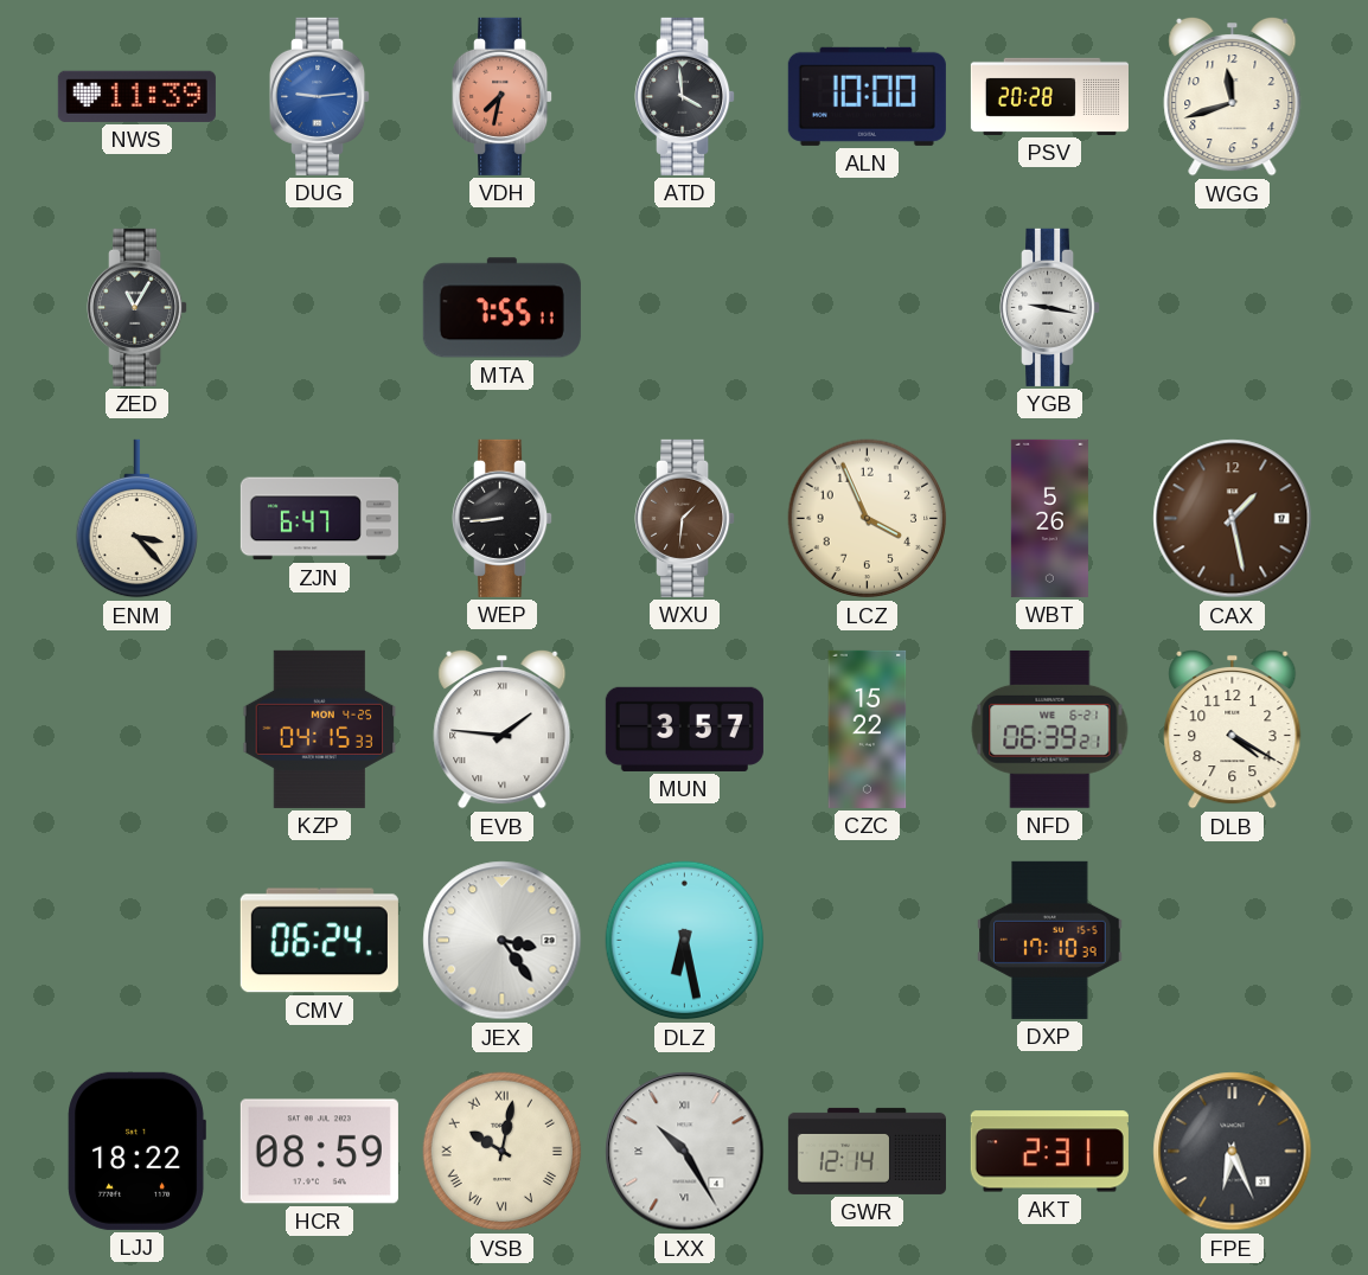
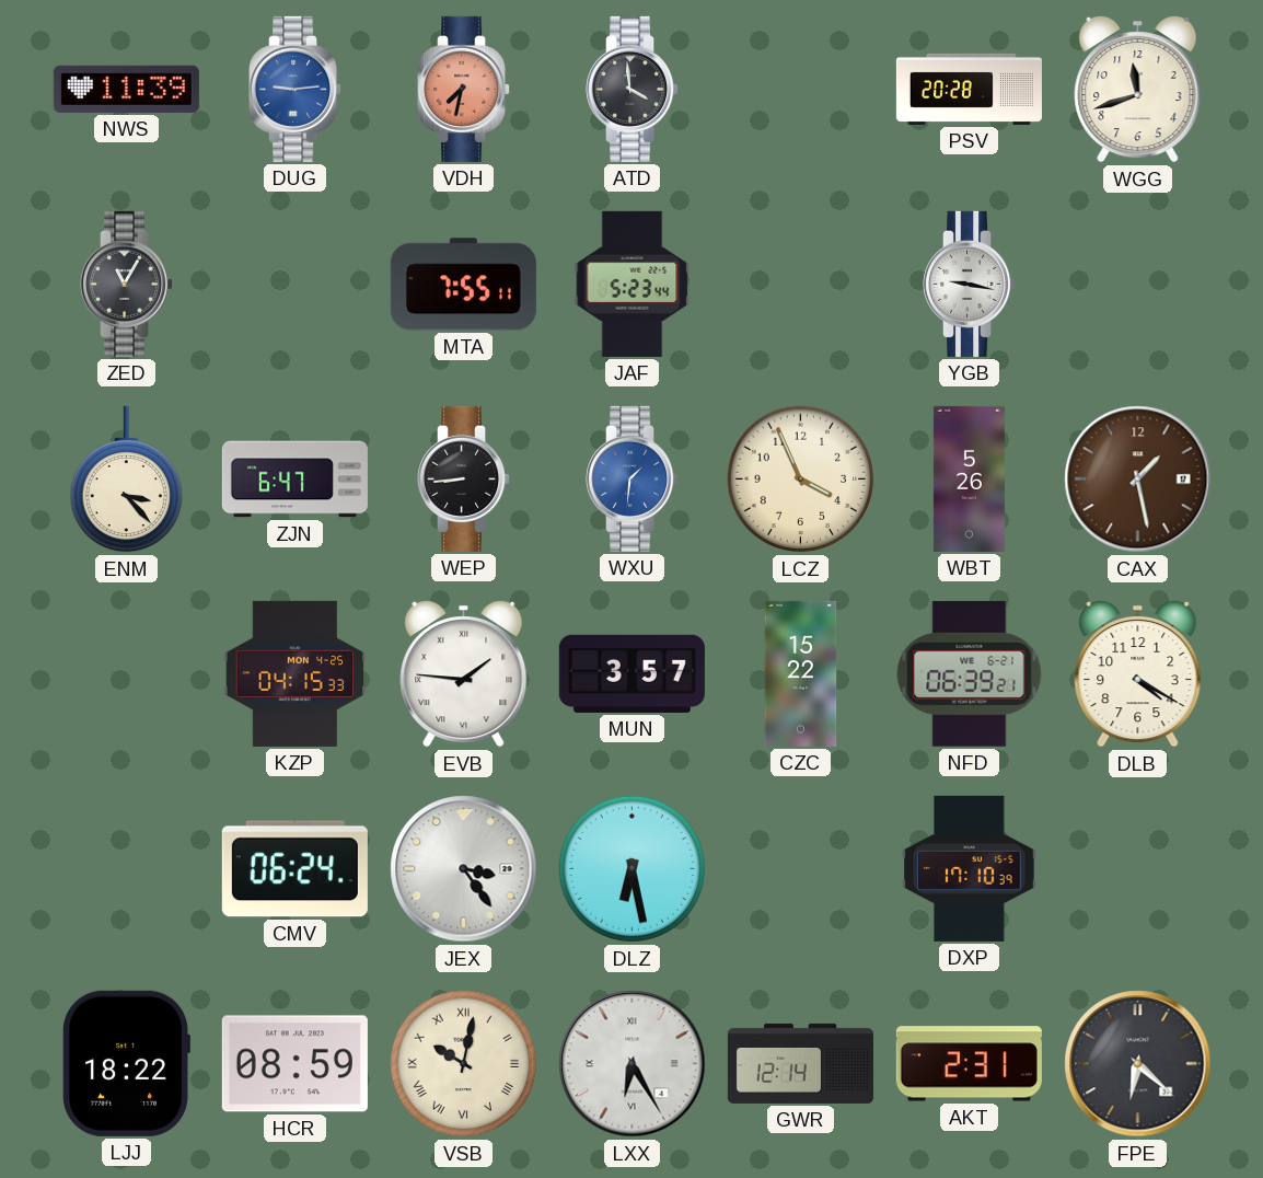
ALN: 10:00 -> none
JAF: none -> 5:23
WXU dial: brown -> blue
LXX: 10:25 -> 6:25
FPE: 6:26 -> 6:22
